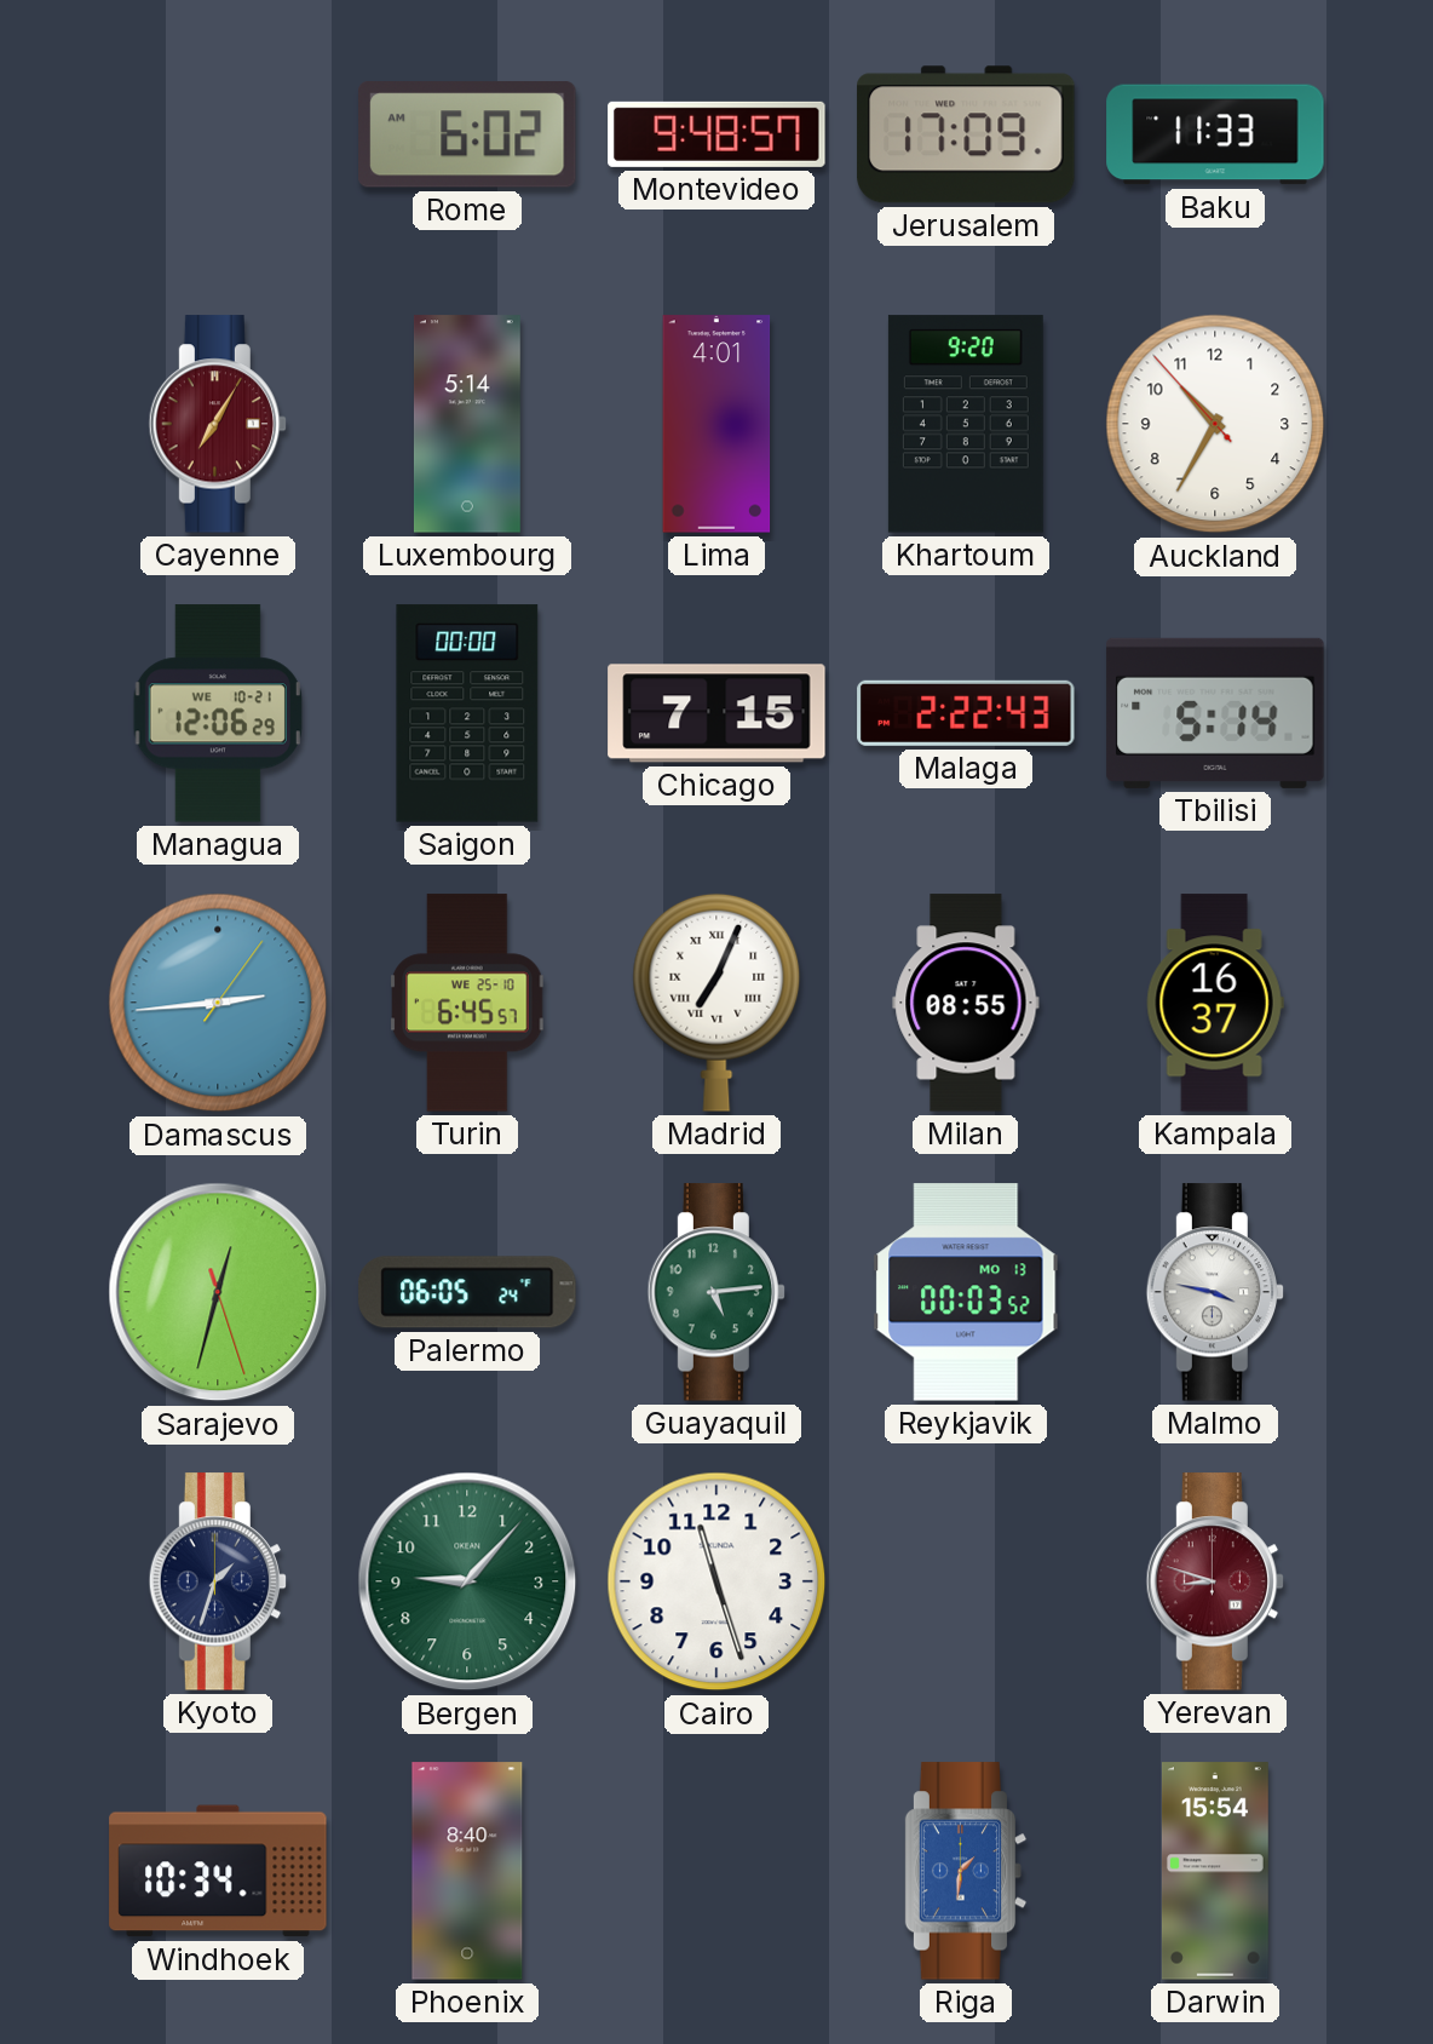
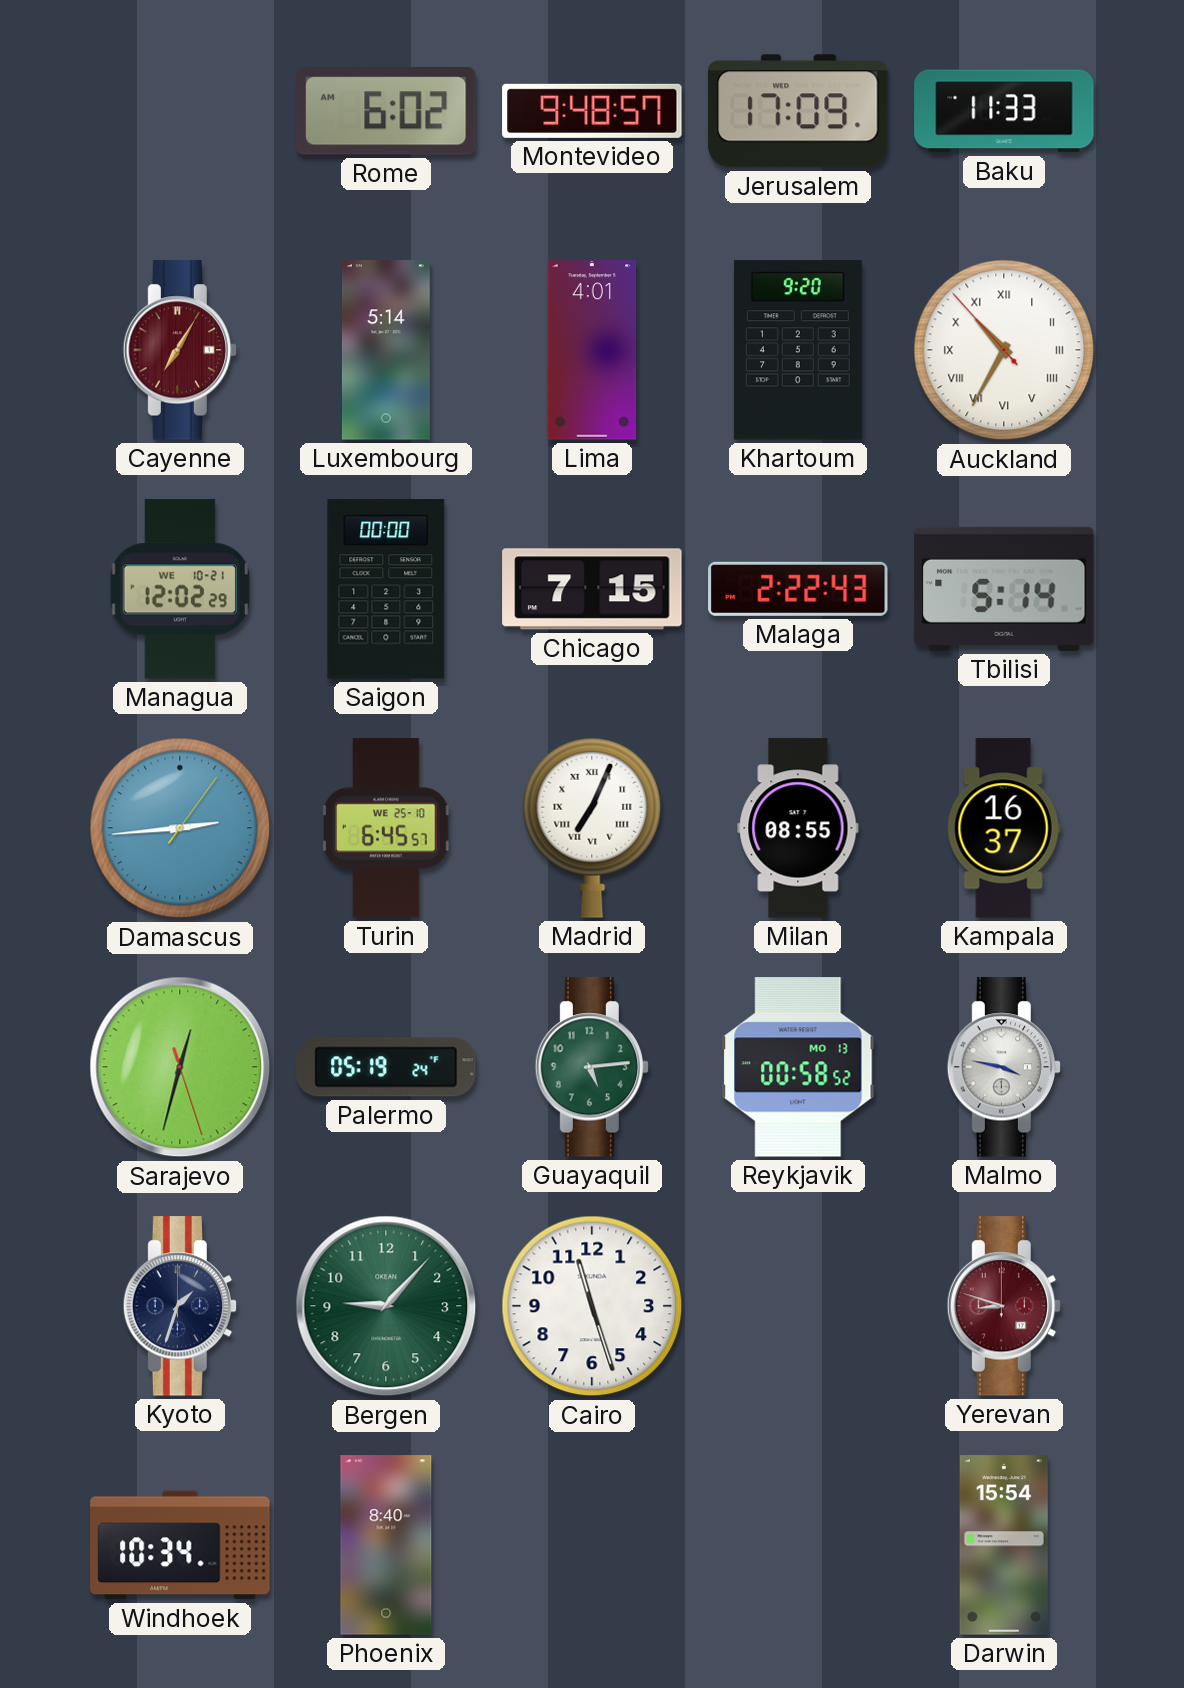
Auckland numerals: Arabic -> Roman
Managua: 12:06 -> 12:02
Palermo: 06:05 -> 05:19
Reykjavik: 00:03 -> 00:58
Riga: 1:31 -> none
